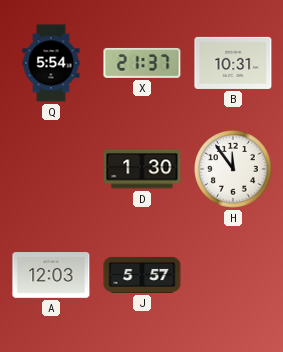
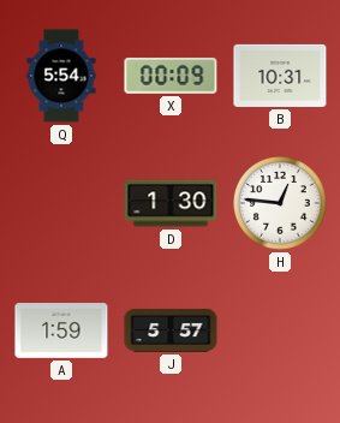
X: 21:37 -> 00:09
H: 11:54 -> 12:46
A: 12:03 -> 1:59
